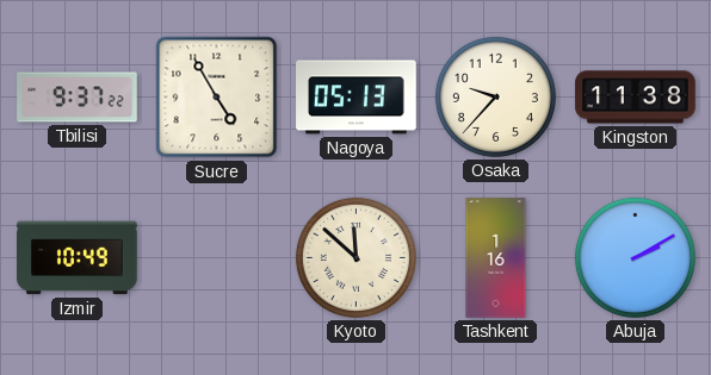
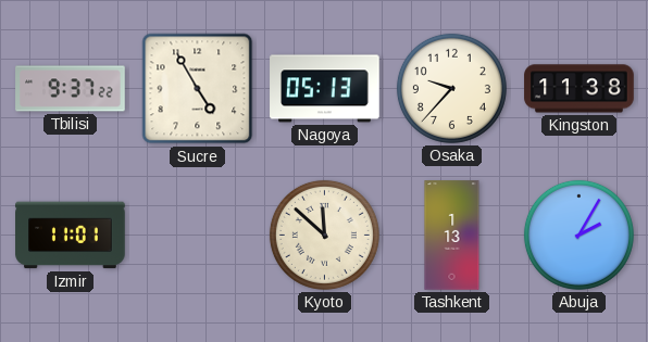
Izmir: 10:49 -> 11:01
Tashkent: 1:16 -> 1:13
Abuja: 2:10 -> 2:05
